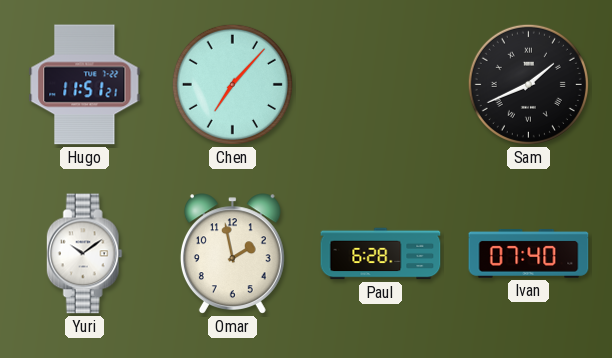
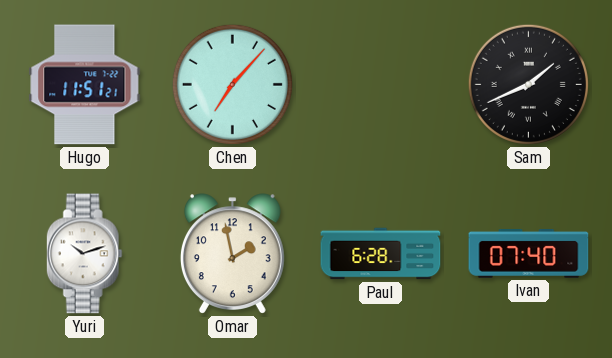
Yuri: 10:09 -> 10:12
